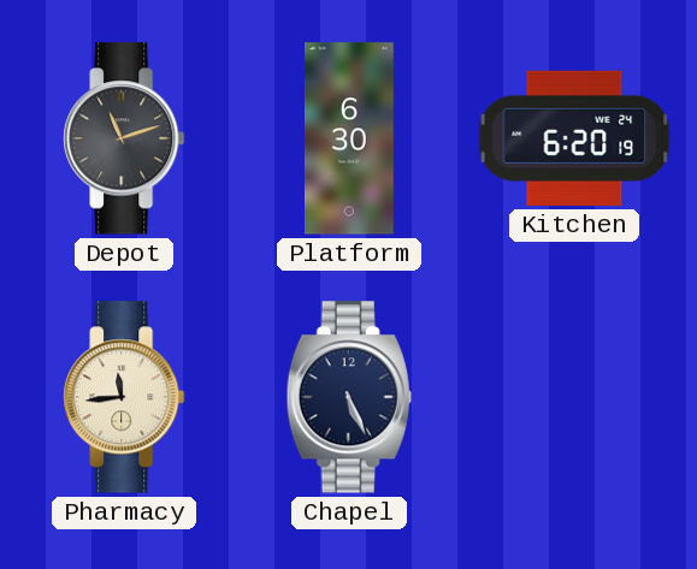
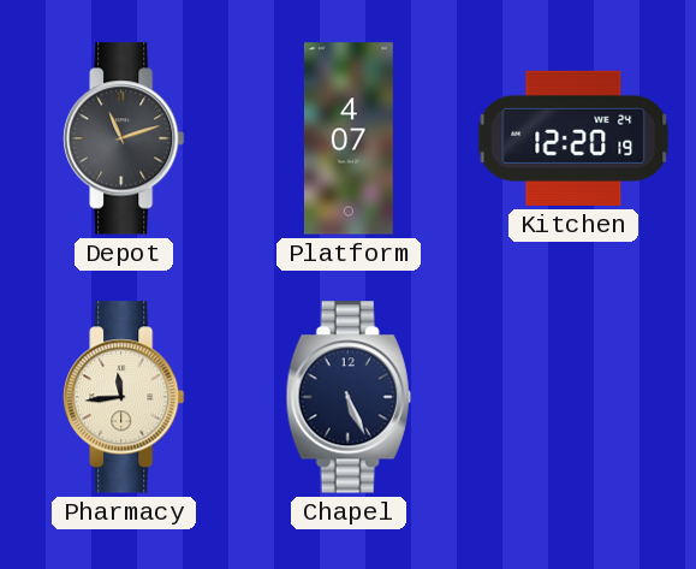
Platform: 6:30 -> 4:07
Kitchen: 6:20 -> 12:20
